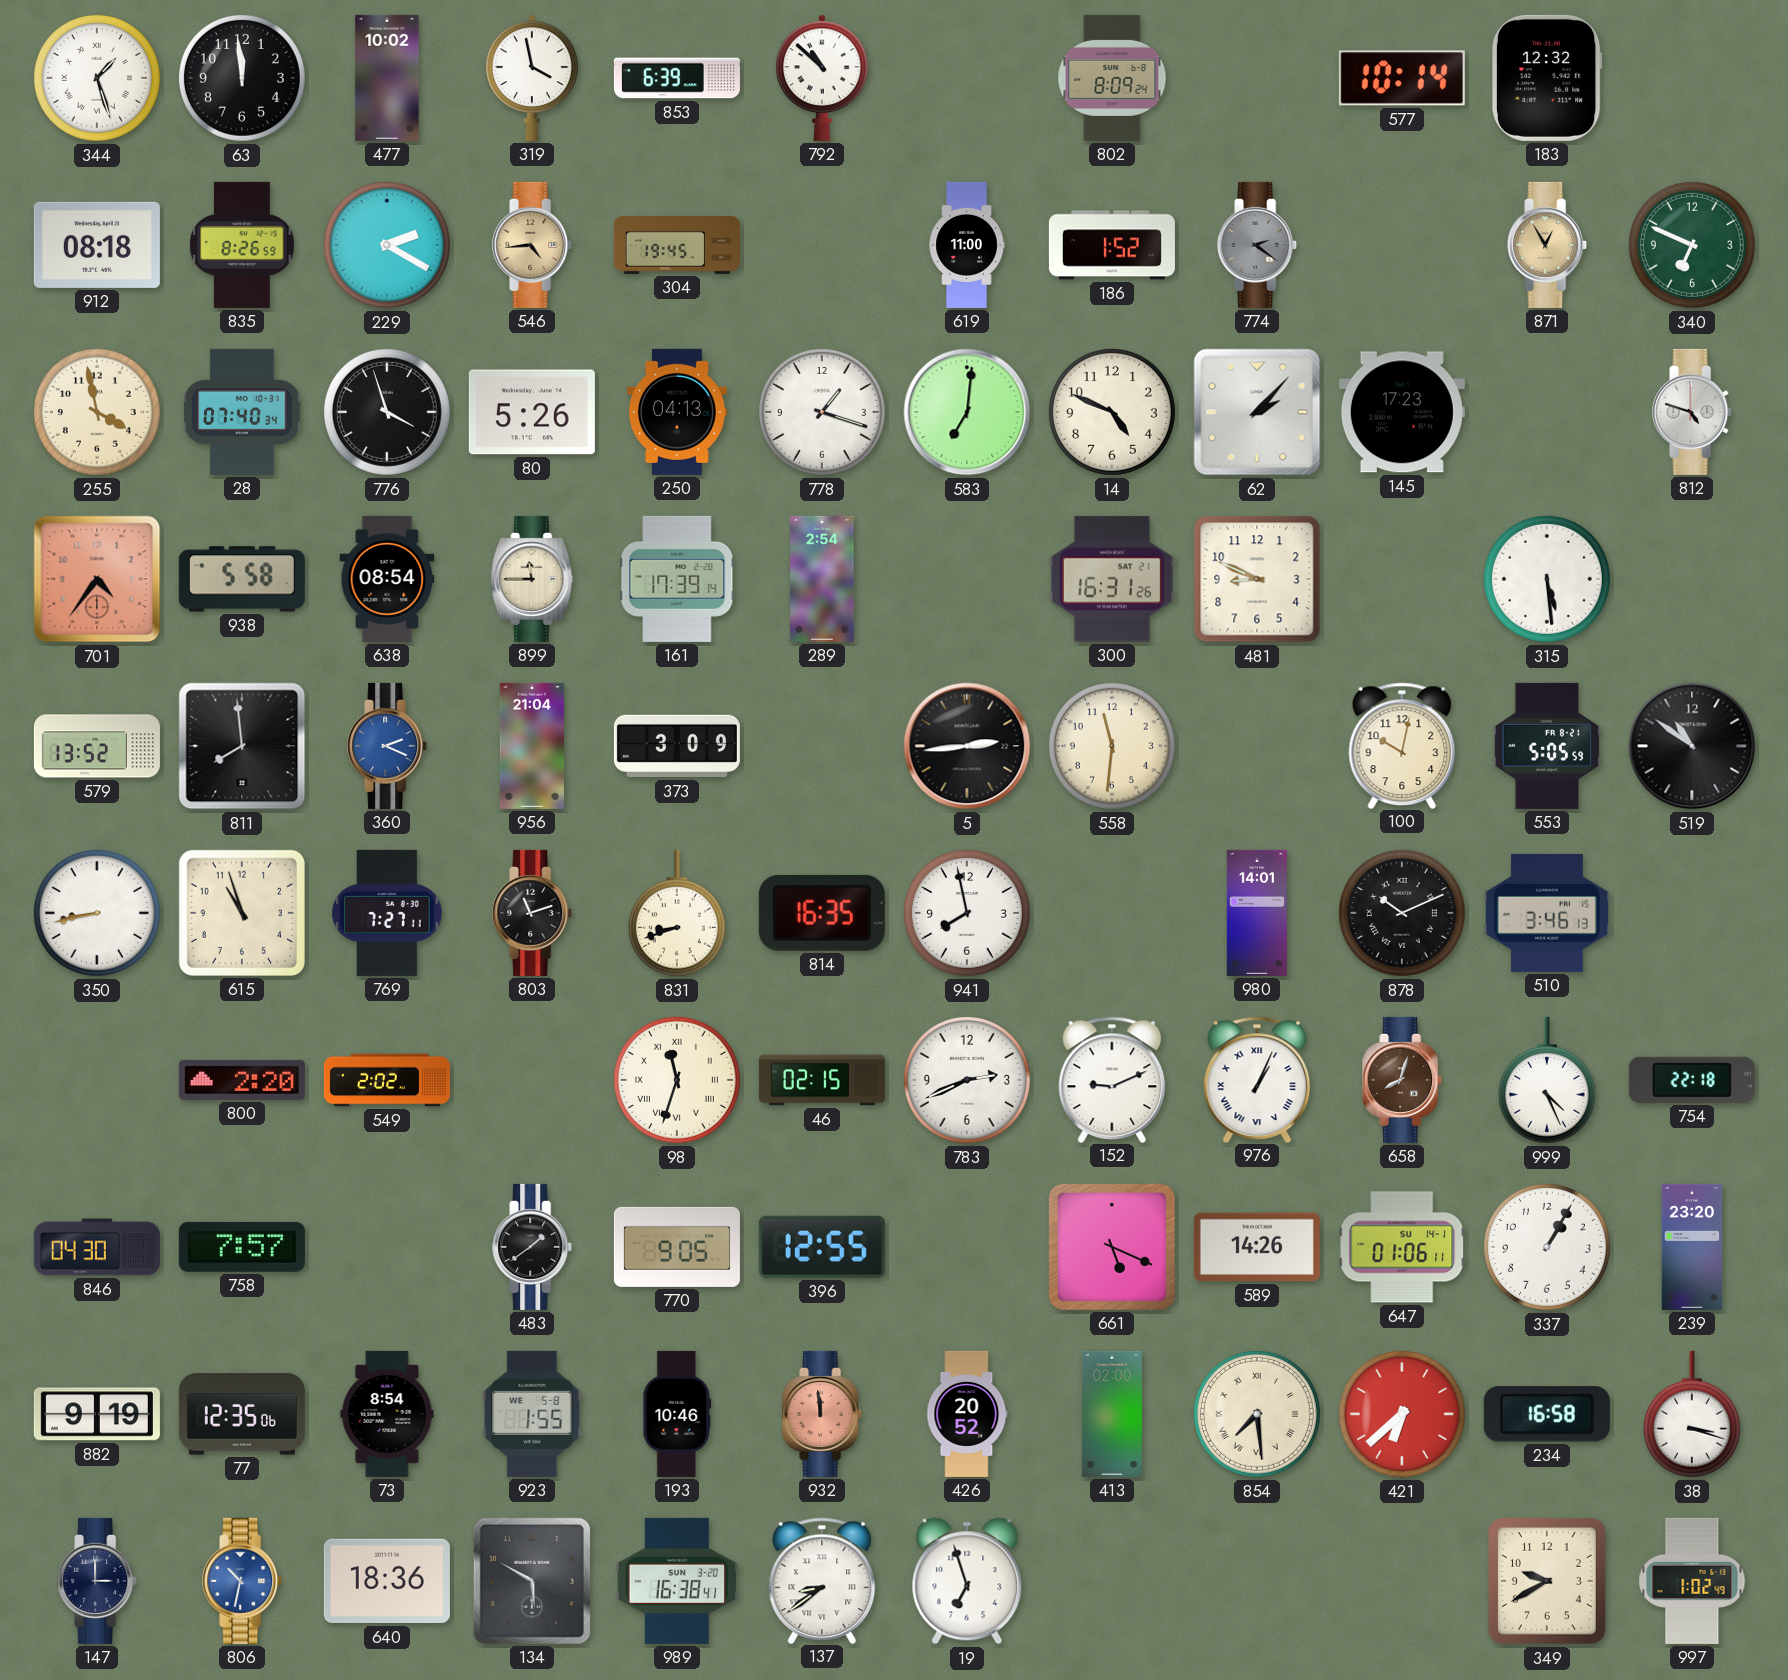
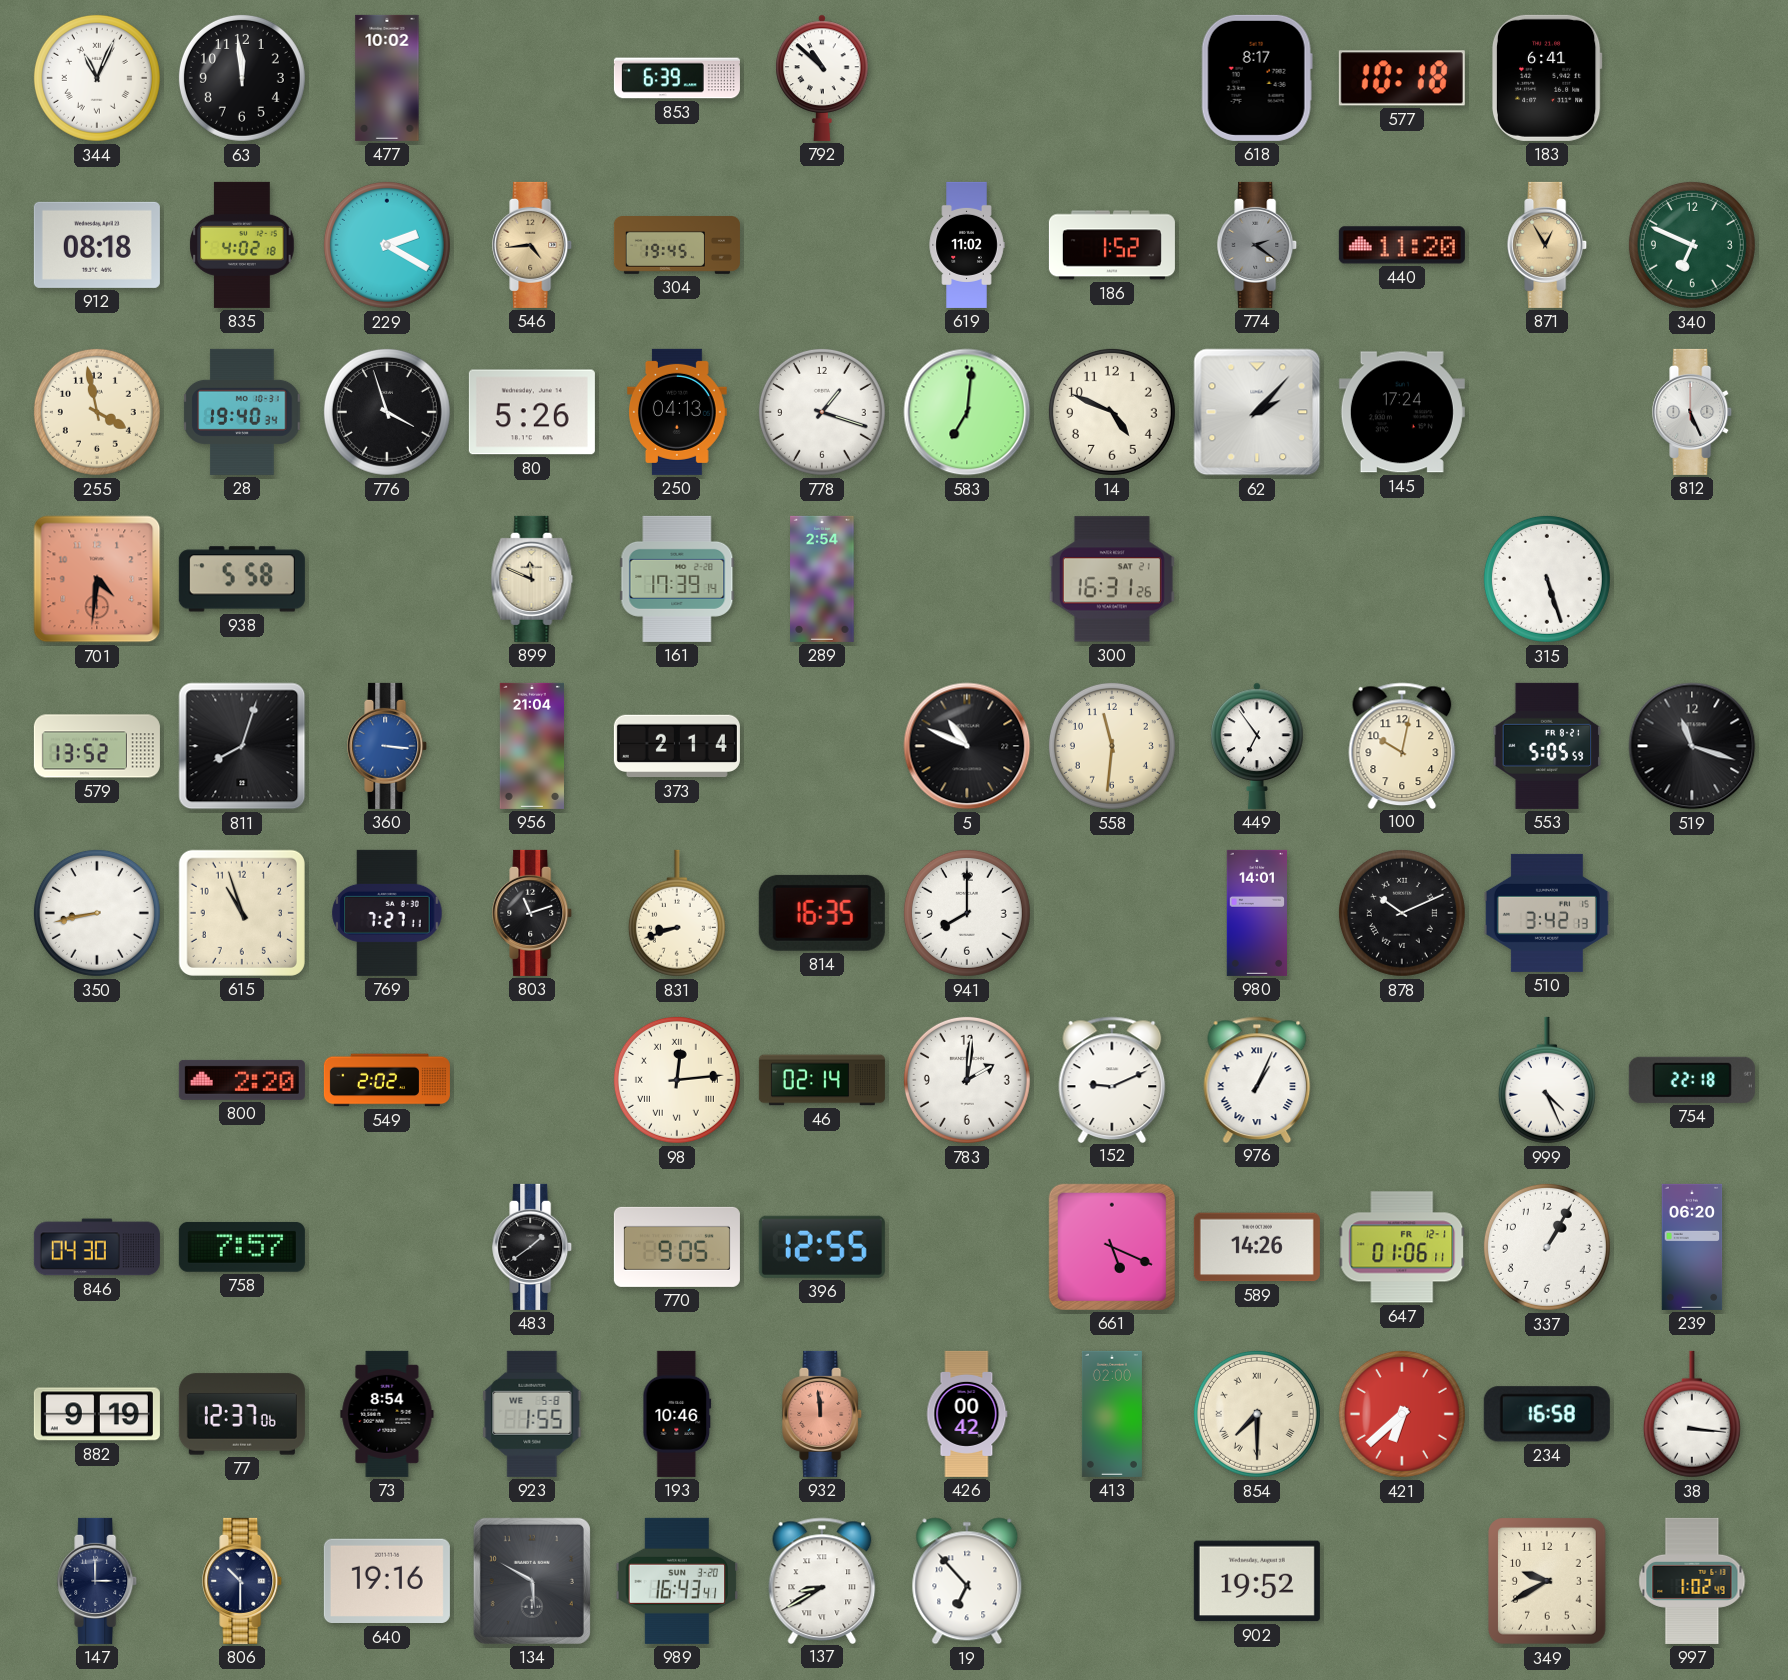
344: 1:27 -> 11:04
319: 3:58 -> none
802: 8:09 -> none
618: none -> 8:17
577: 10:14 -> 10:18
183: 12:32 -> 6:41
835: 8:26 -> 4:02
619: 11:00 -> 11:02
440: none -> 11:20
28: 07:40 -> 19:40
145: 17:23 -> 17:24
812: 4:48 -> 5:26
701: 4:36 -> 4:31
638: 08:54 -> none
899: 11:45 -> 11:49
481: 8:49 -> none
315: 5:29 -> 5:27
811: 7:59 -> 8:03
360: 2:19 -> 3:16
373: 3:09 -> 2:14
5: 2:44 -> 10:49
449: none -> 6:54
519: 10:51 -> 11:18
941: 7:58 -> 8:00
510: 3:46 -> 3:42
98: 11:33 -> 12:14
46: 02:15 -> 02:14
783: 2:41 -> 2:01
658: 8:03 -> none
647 date: SU 14-1 -> FR 12-1
239: 23:20 -> 06:20
77: 12:35 -> 12:37
426: 20:52 -> 00:42
854: 7:29 -> 7:30
38: 3:18 -> 3:16
806: 10:32 -> 10:30
806 dial: blue -> navy
640: 18:36 -> 19:16
989: 16:38 -> 16:43
137: 8:39 -> 8:40
19: 6:57 -> 6:53
902: none -> 19:52
